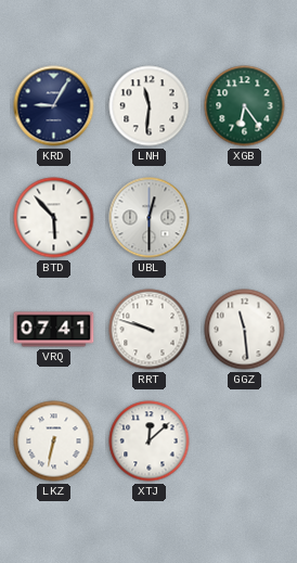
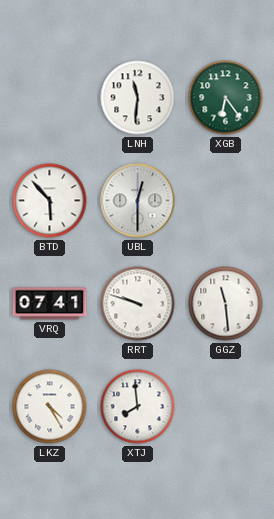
KRD: 9:05 -> none
LKZ: 6:32 -> 4:25
XTJ: 12:08 -> 7:59
